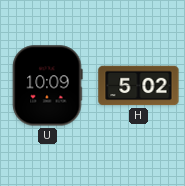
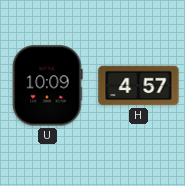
H: 5:02 -> 4:57
